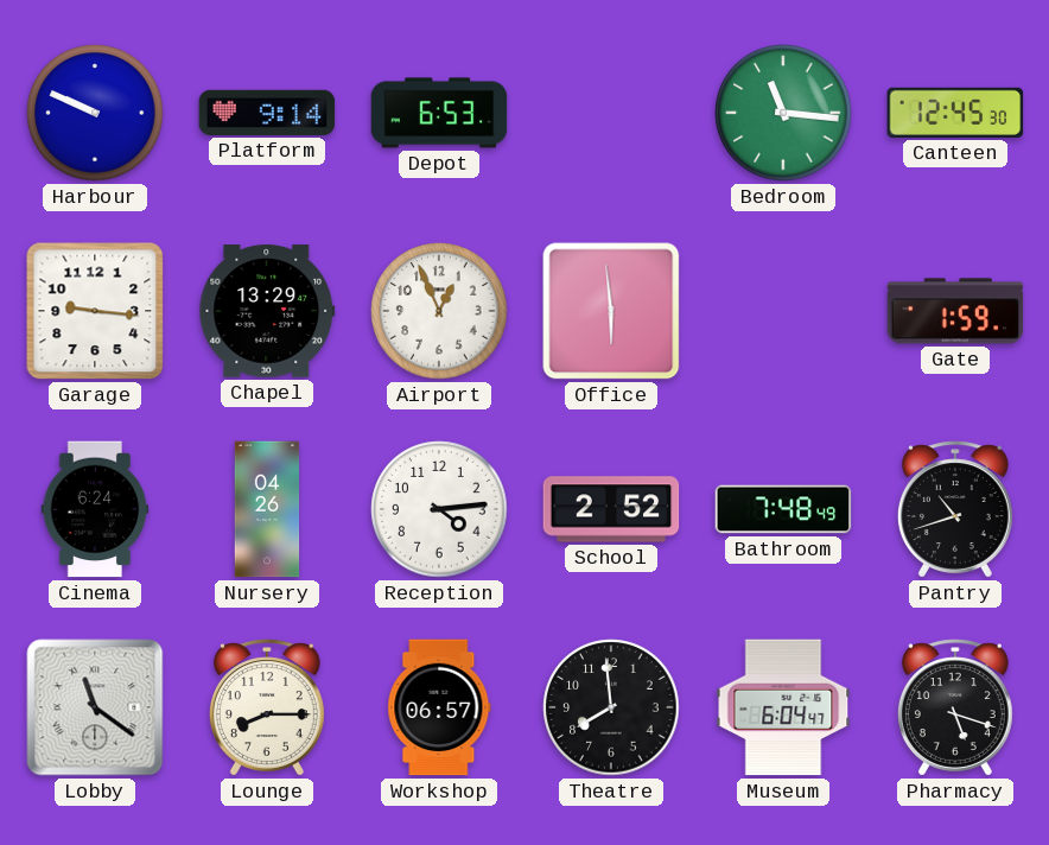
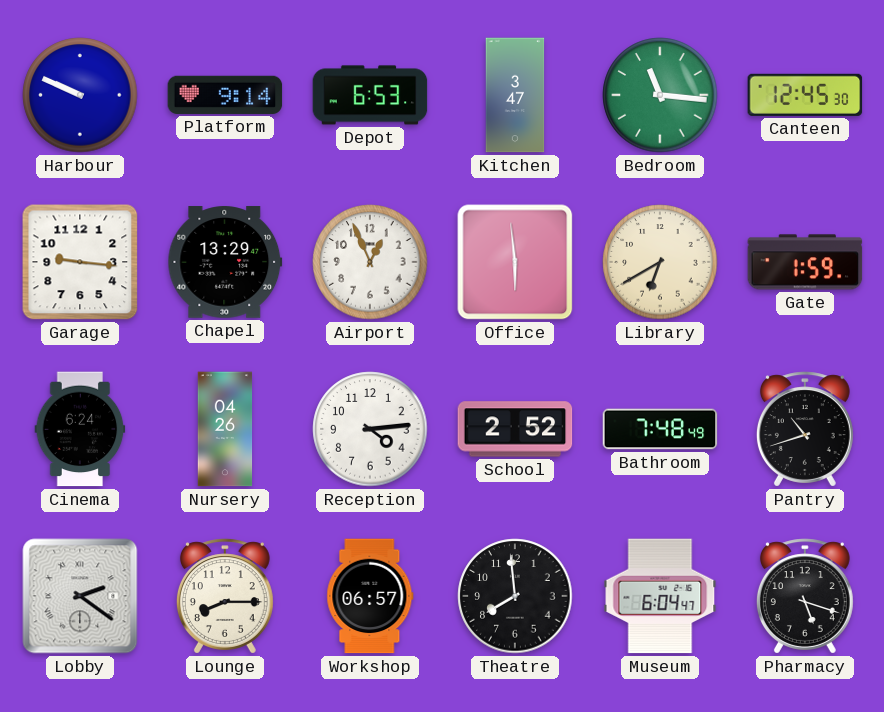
Kitchen: none -> 3:47
Library: none -> 6:40
Lobby: 11:21 -> 2:21
